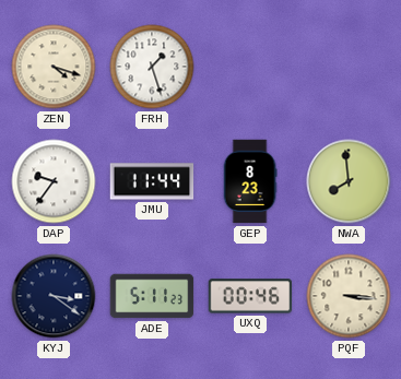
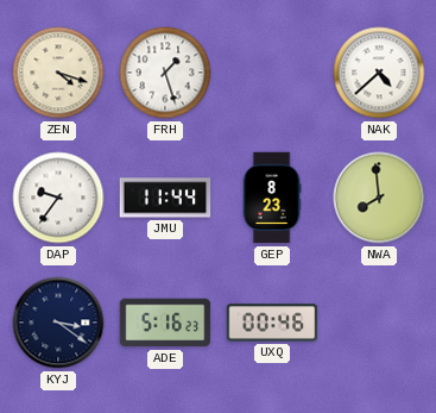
NAK: none -> 4:38
ADE: 5:11 -> 5:16
PQF: 3:16 -> none
